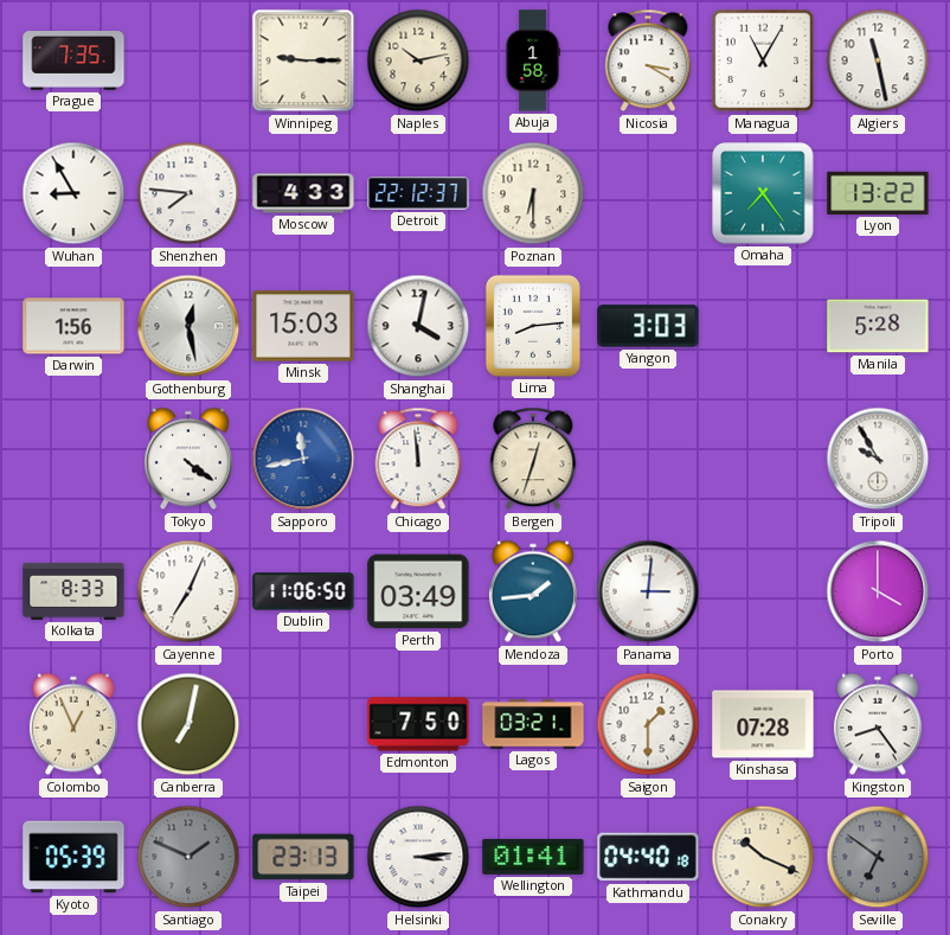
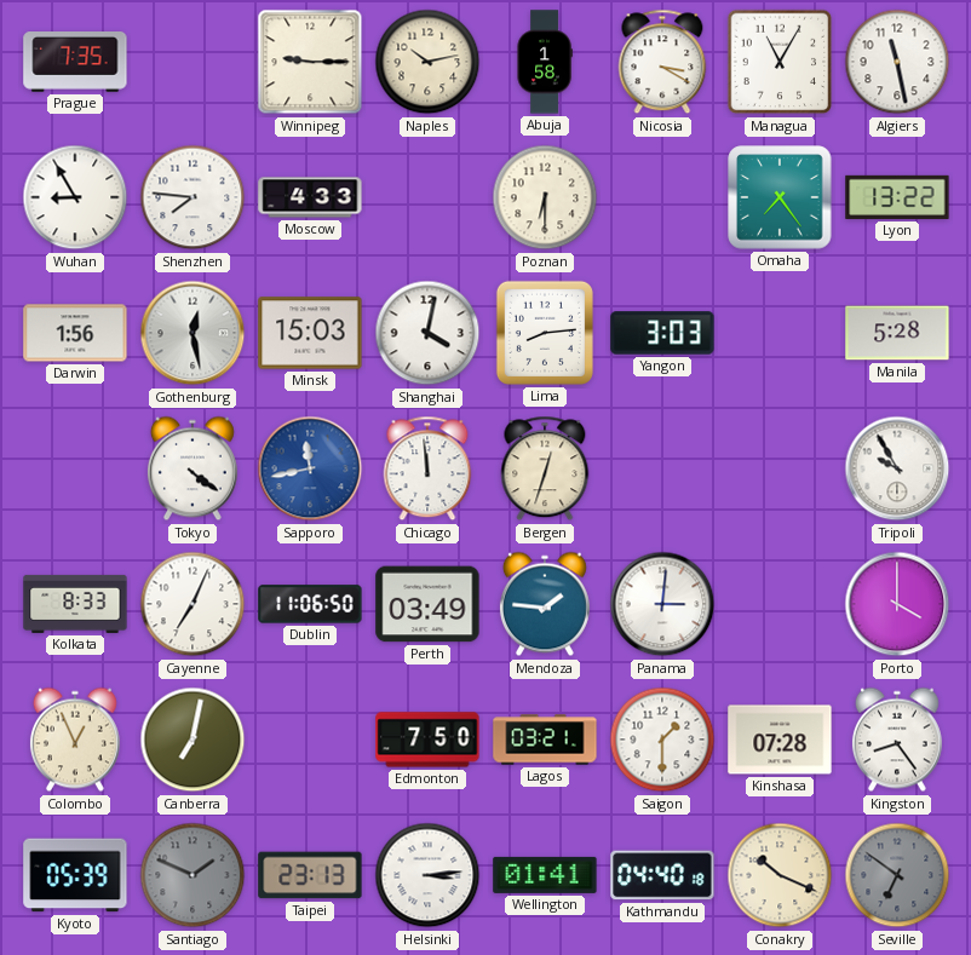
Detroit: 22:12 -> none
Mendoza: 1:44 -> 1:46
